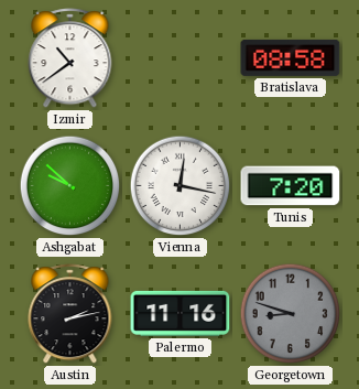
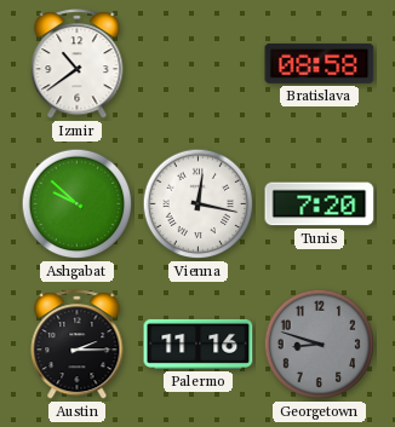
Austin: 2:13 -> 2:15
